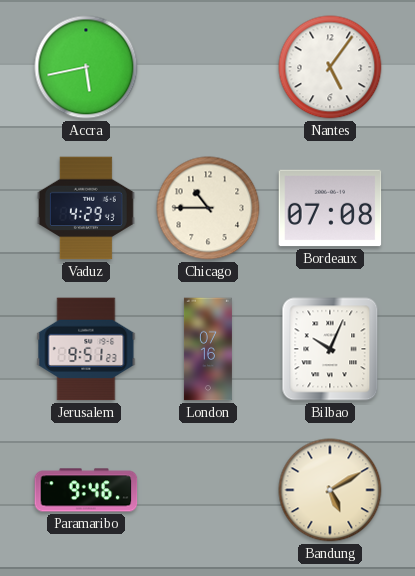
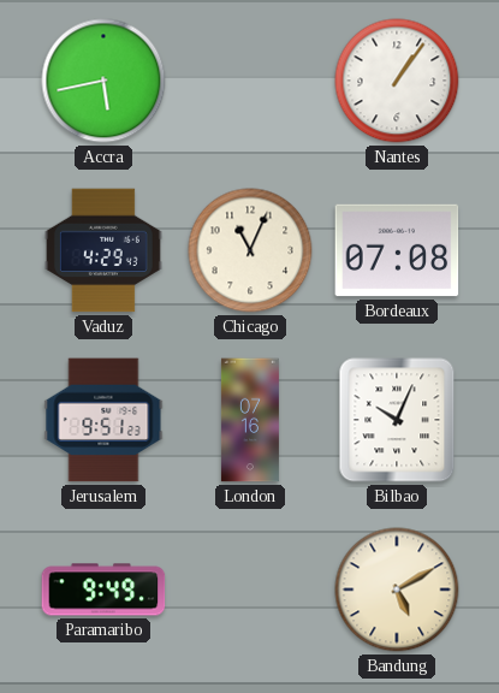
Nantes: 5:06 -> 1:06
Chicago: 10:45 -> 11:04
Paramaribo: 9:46 -> 9:49
